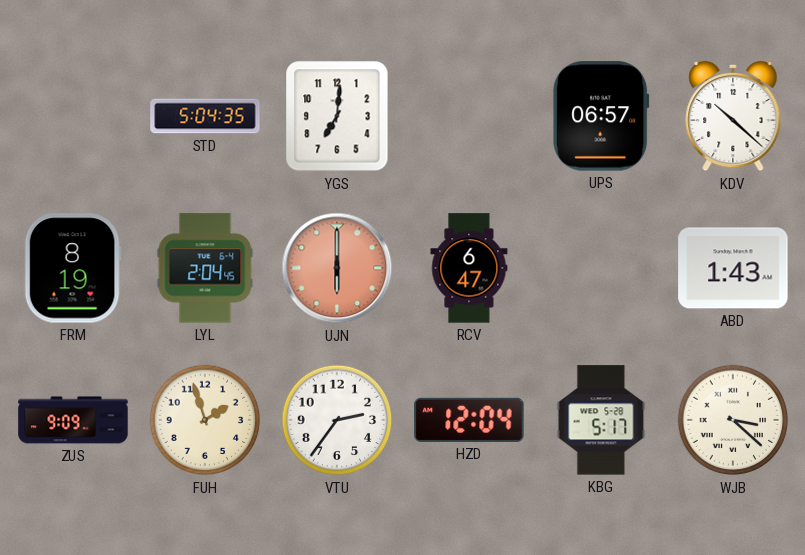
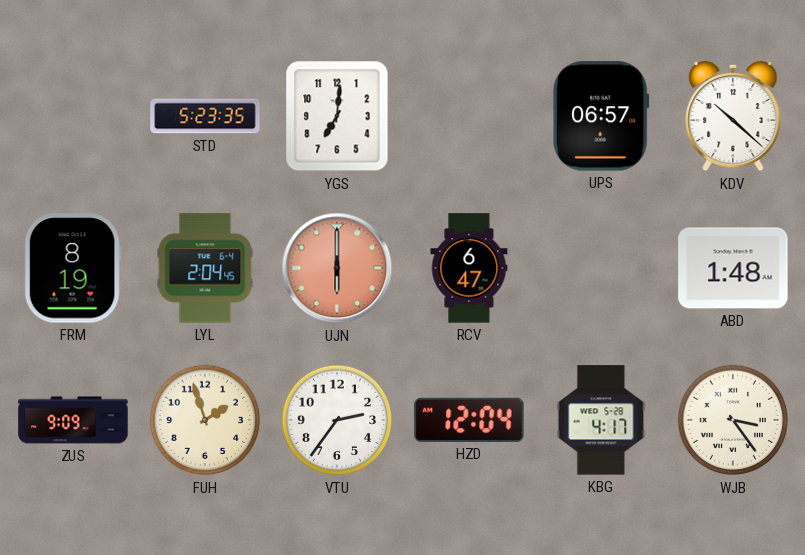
STD: 5:04 -> 5:23
ABD: 1:43 -> 1:48
KBG: 5:17 -> 4:17
WJB: 3:22 -> 3:24
